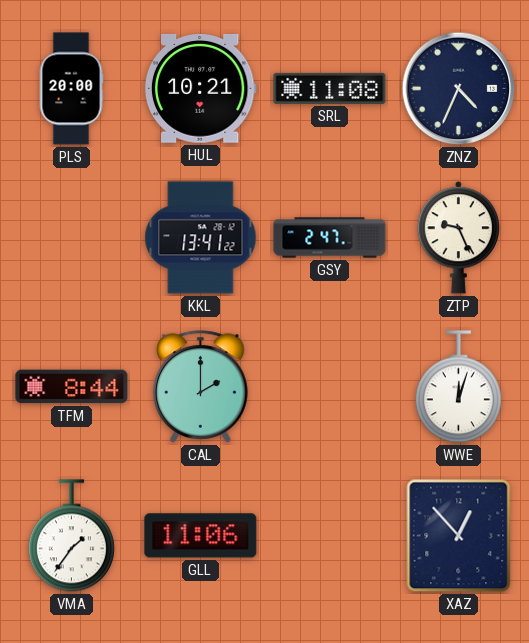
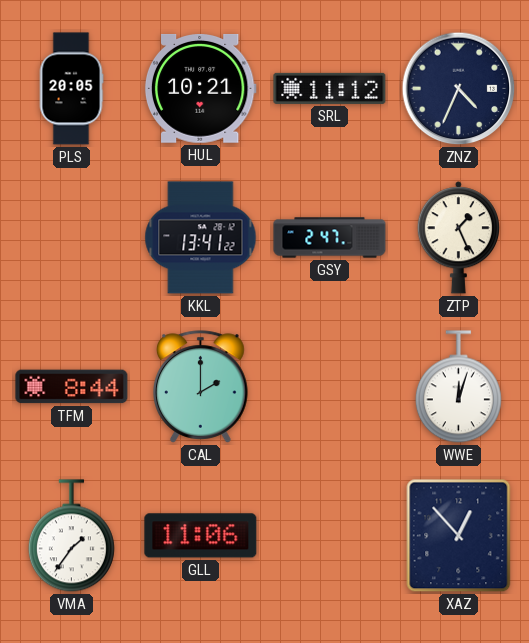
PLS: 20:00 -> 20:05
SRL: 11:08 -> 11:12
ZTP: 9:26 -> 1:26
